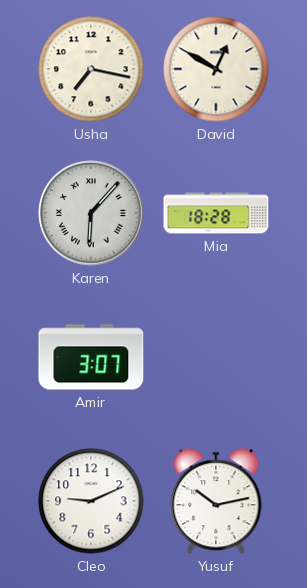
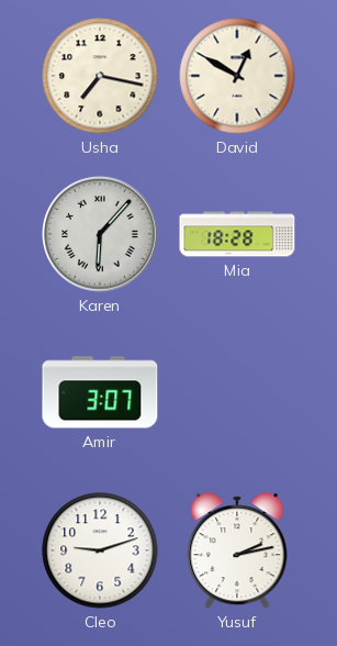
Cleo: 9:11 -> 9:12
Yusuf: 10:13 -> 2:13
